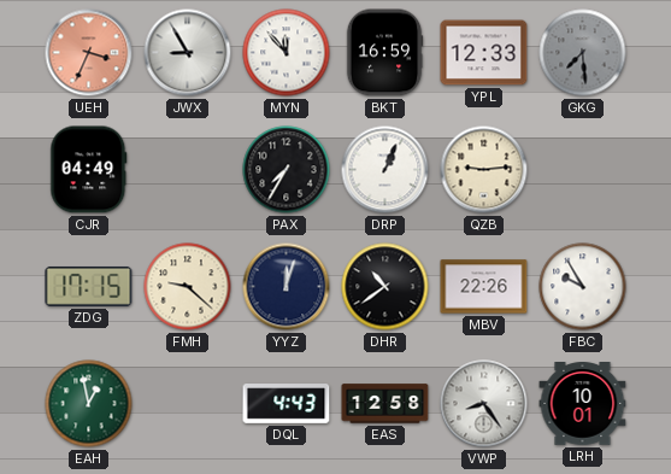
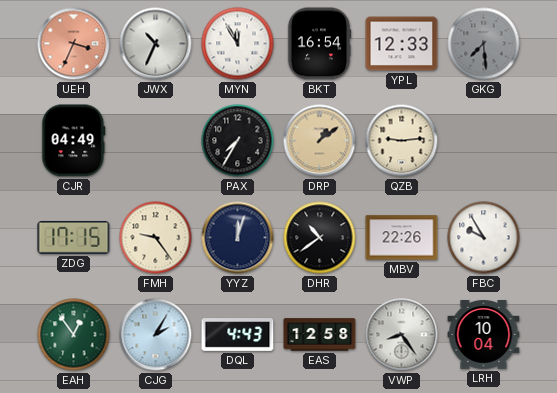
JWX: 8:55 -> 10:34
MYN: 11:53 -> 11:55
BKT: 16:59 -> 16:54
DRP: 1:04 -> 1:09
DRP dial: white -> champagne
FMH: 9:22 -> 9:24
EAH: 12:58 -> 12:54
CJG: none -> 2:05
LRH: 10:01 -> 10:04
